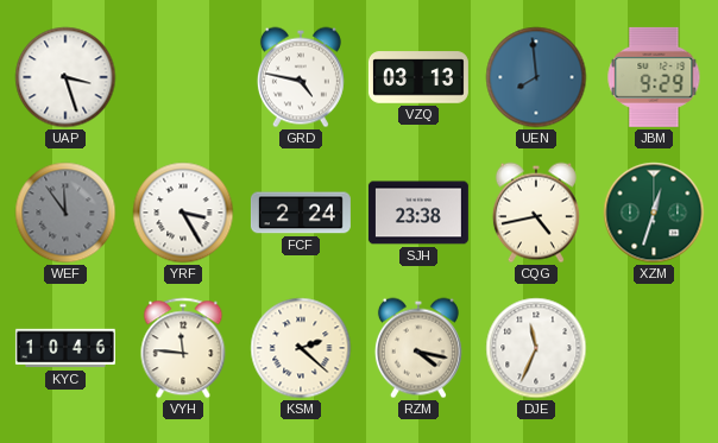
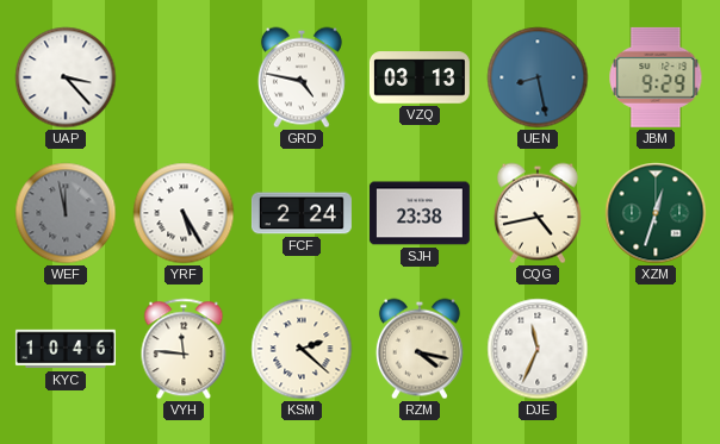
UAP: 3:27 -> 3:23
UEN: 7:59 -> 8:28
WEF: 11:54 -> 11:58
YRF: 3:25 -> 5:25
